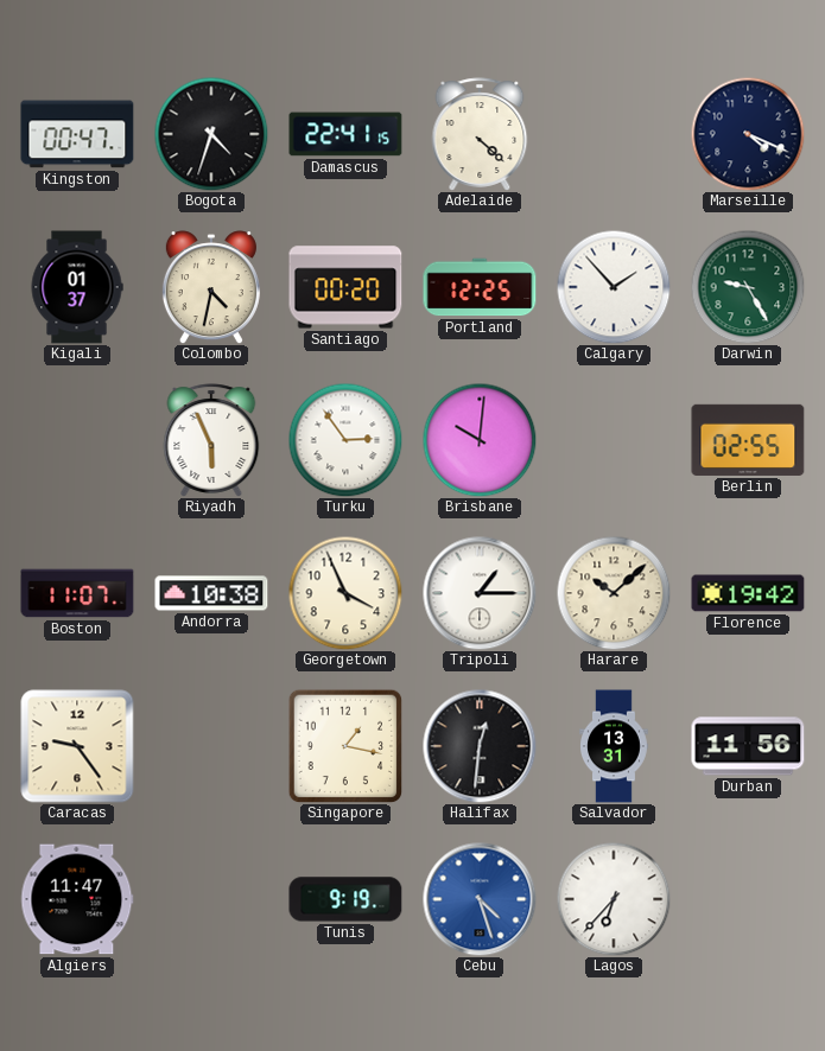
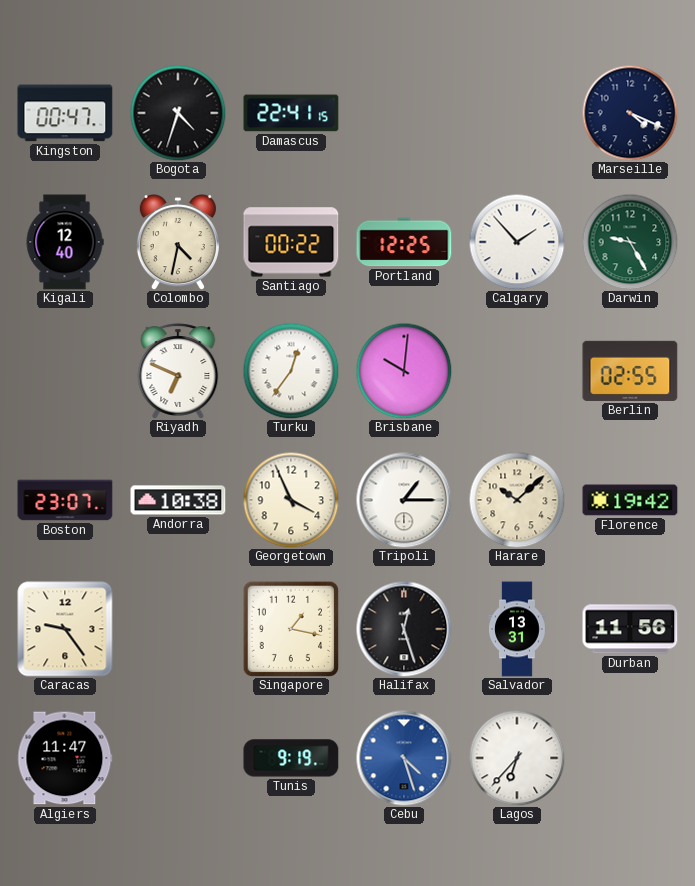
Adelaide: 4:22 -> none
Kigali: 01:37 -> 12:40
Santiago: 00:20 -> 00:22
Riyadh: 5:56 -> 6:49
Turku: 2:54 -> 12:36
Boston: 11:07 -> 23:07
Halifax: 12:31 -> 12:27
